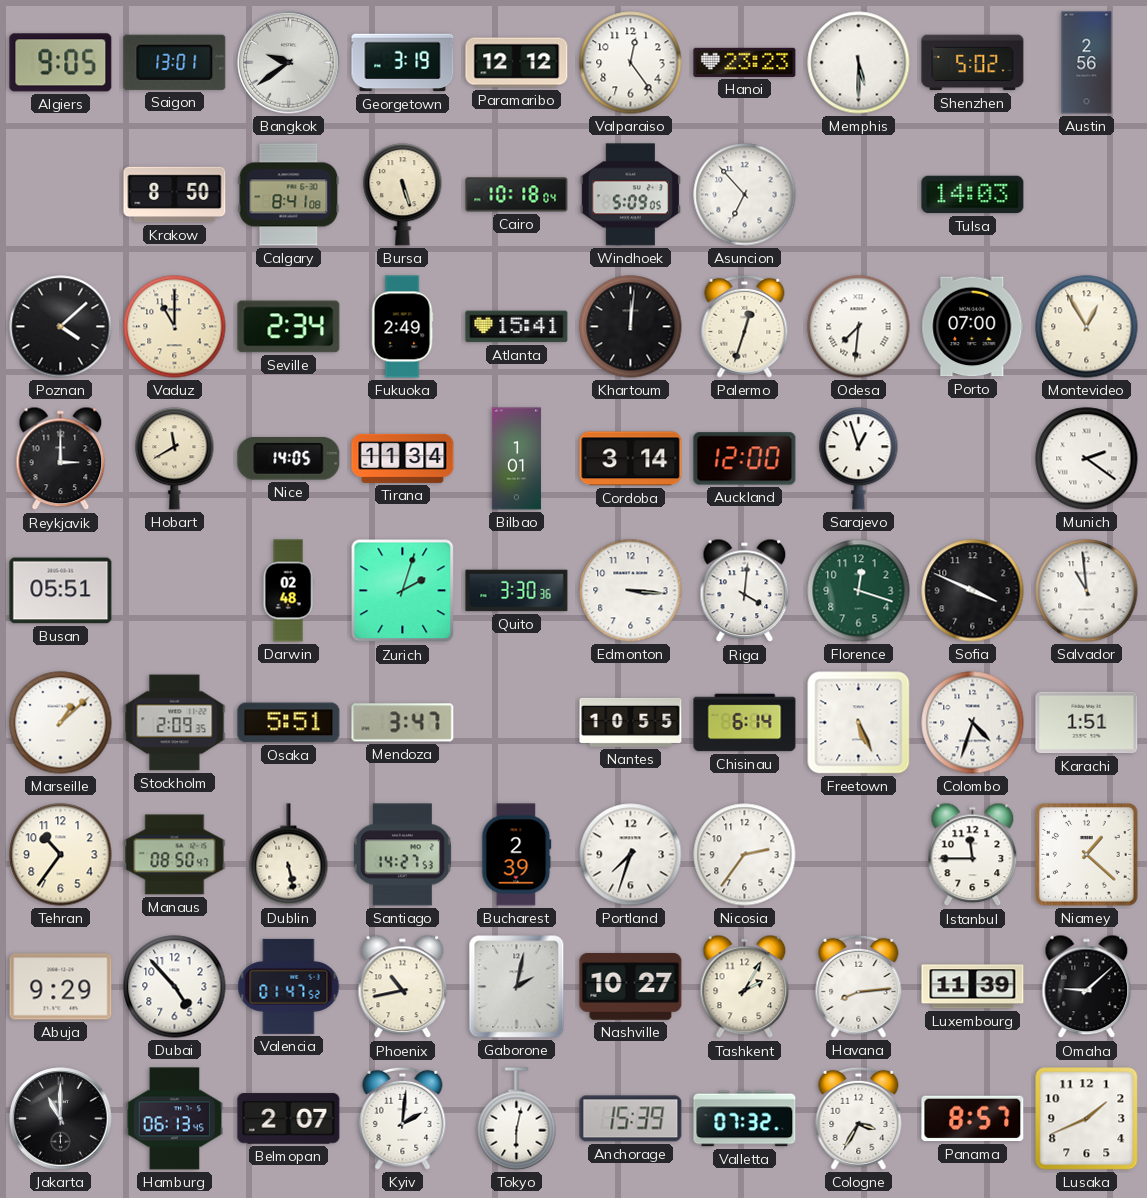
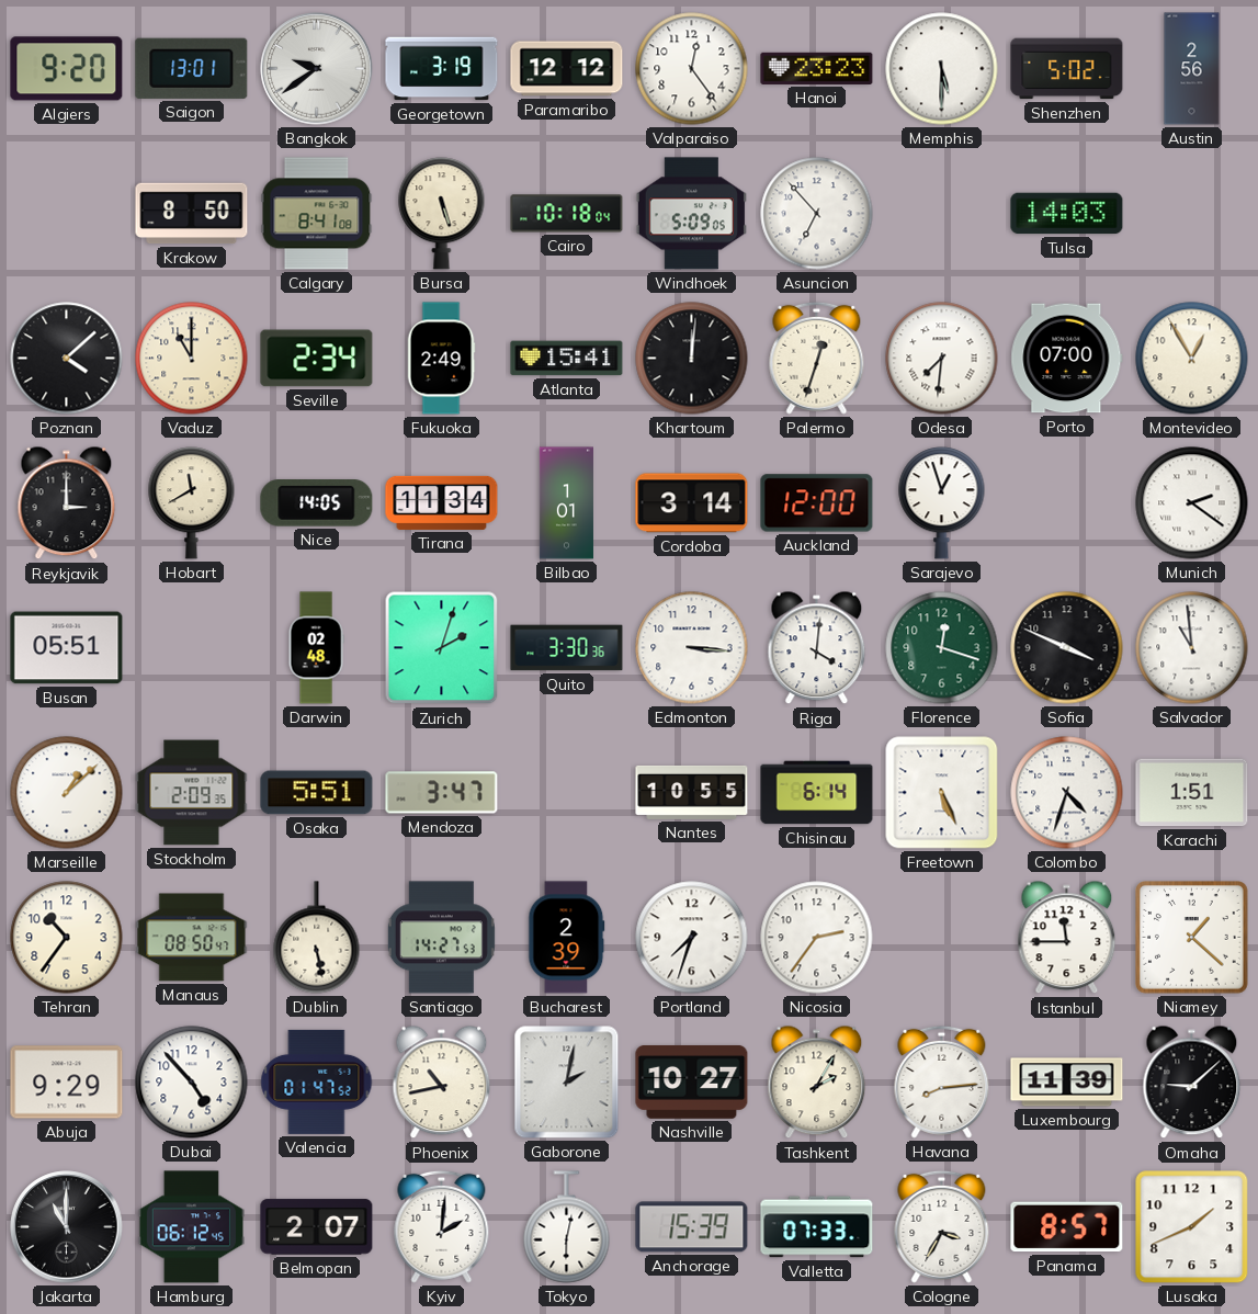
Algiers: 9:05 -> 9:20
Hamburg: 06:13 -> 06:12
Valletta: 07:32 -> 07:33
